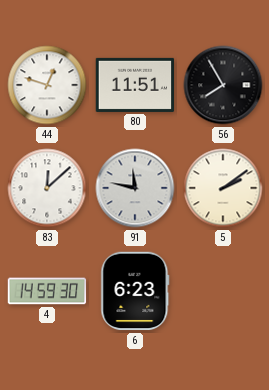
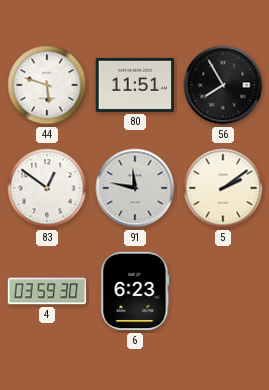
44: 12:48 -> 5:48
83: 12:08 -> 12:51
4: 14:59 -> 03:59
